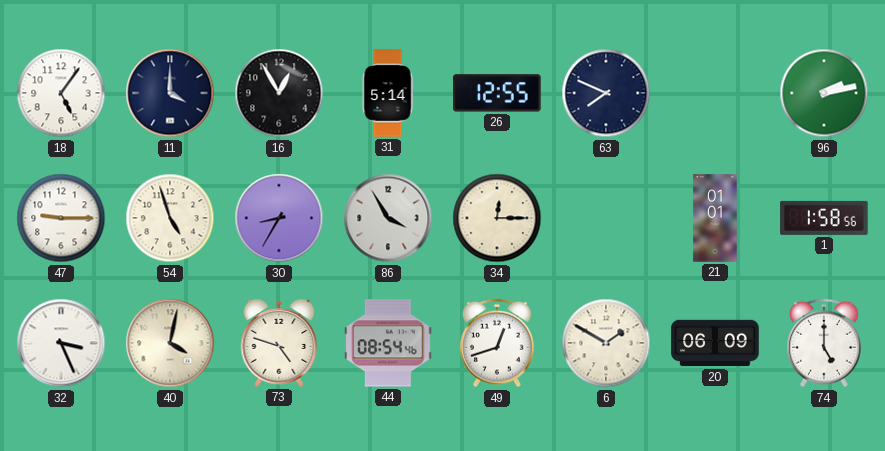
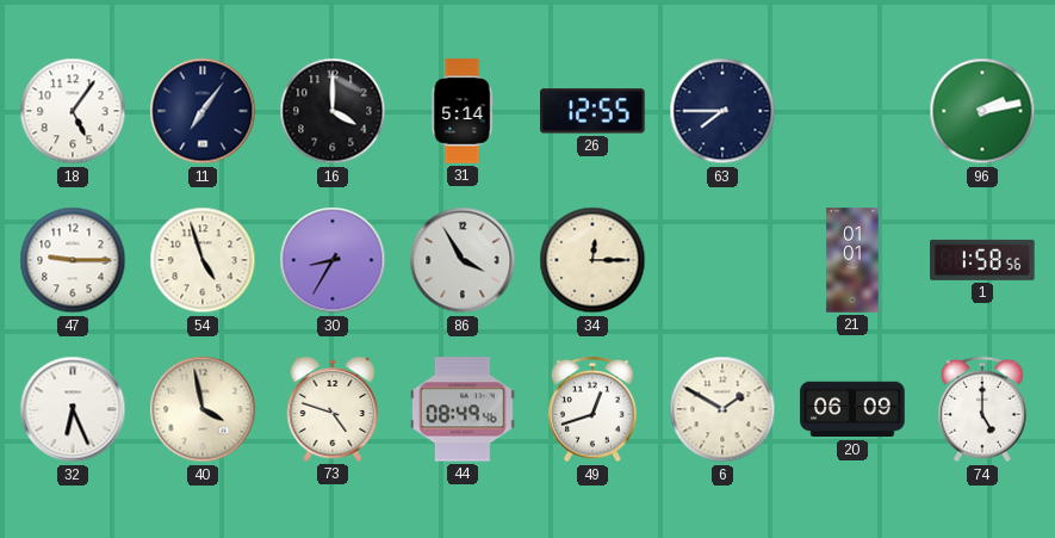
11: 4:00 -> 7:06
16: 12:55 -> 4:00
63: 7:49 -> 7:45
32: 3:26 -> 6:26
40: 4:02 -> 3:58
44: 08:54 -> 08:49
